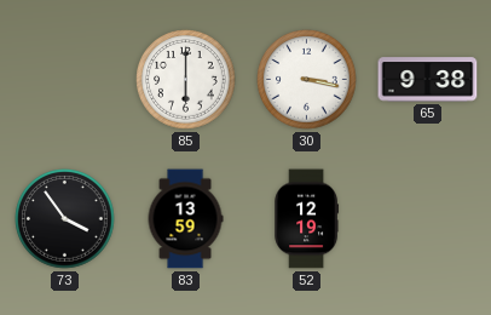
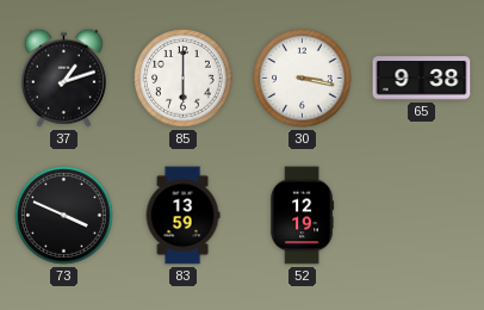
37: none -> 1:12
73: 3:54 -> 3:49
